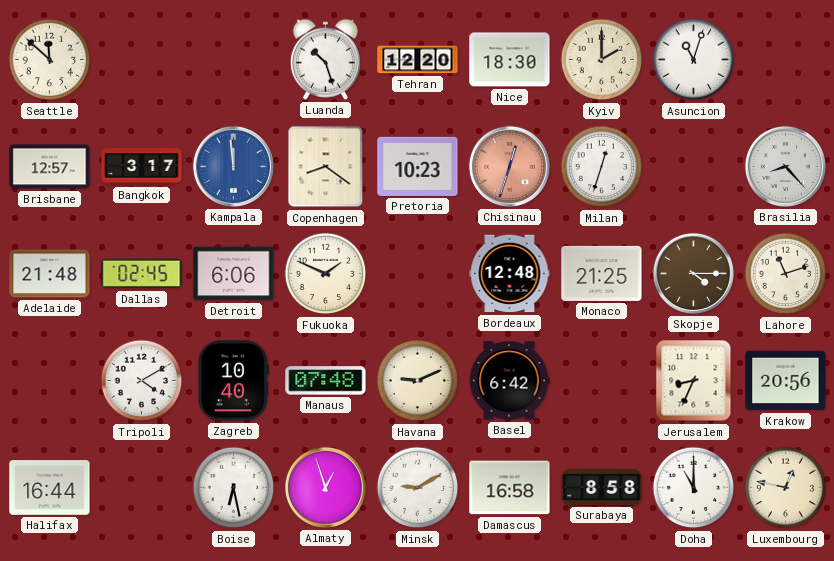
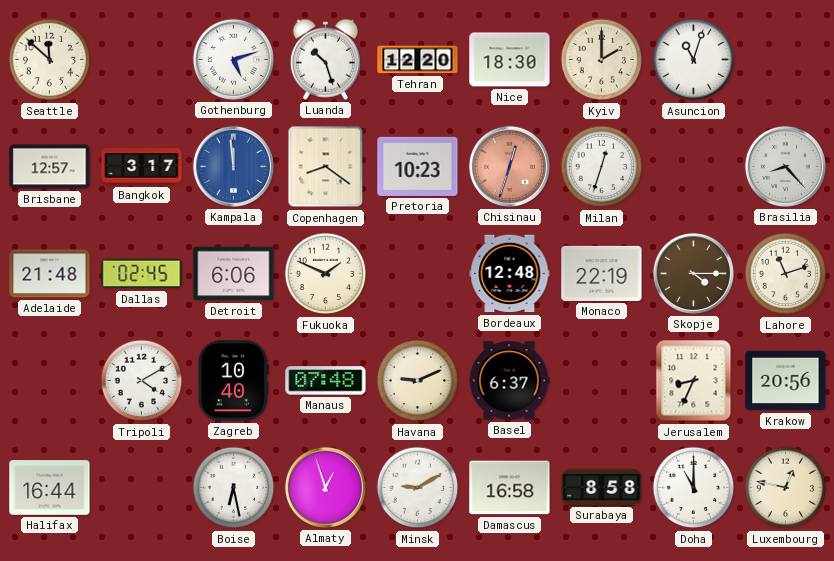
Gothenburg: none -> 5:12
Monaco: 21:25 -> 22:19
Basel: 6:42 -> 6:37
